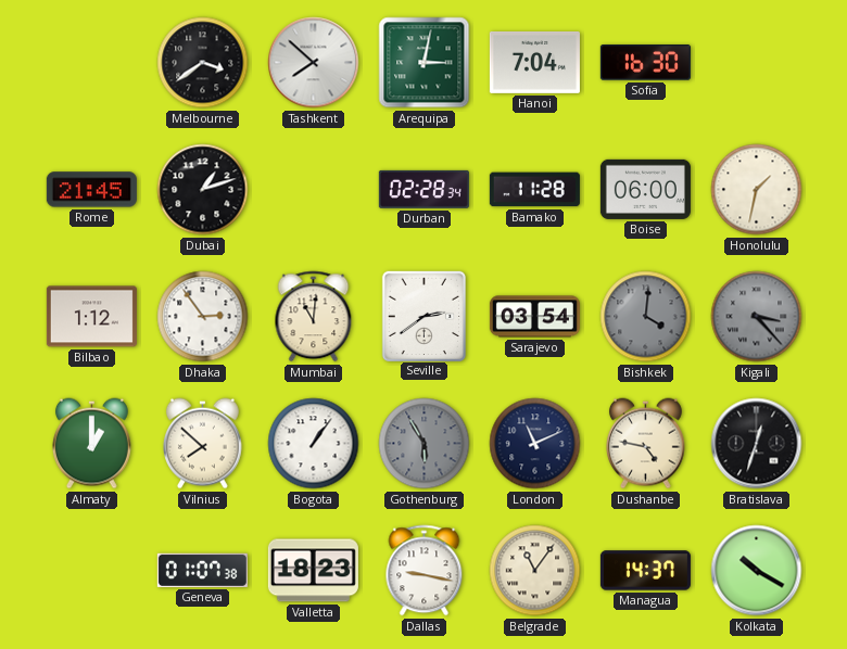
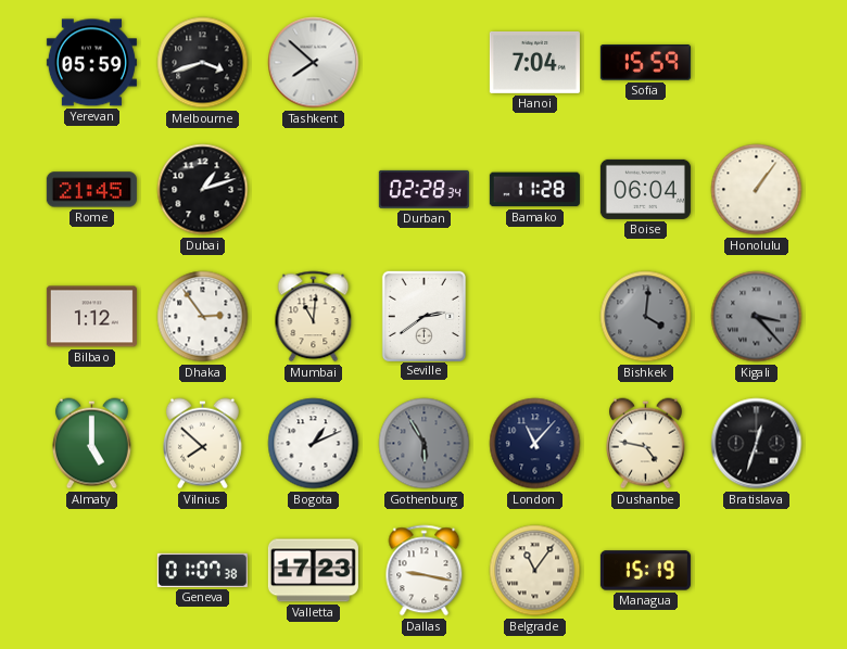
Yerevan: none -> 05:59
Melbourne: 3:39 -> 3:42
Arequipa: 3:02 -> none
Sofia: 16:30 -> 15:59
Boise: 06:00 -> 06:04
Honolulu: 1:32 -> 1:06
Sarajevo: 03:54 -> none
Almaty: 1:00 -> 5:00
Bogota: 1:06 -> 1:11
London: 11:11 -> 11:07
Valletta: 18:23 -> 17:23
Managua: 14:37 -> 15:19
Kolkata: 10:20 -> none
